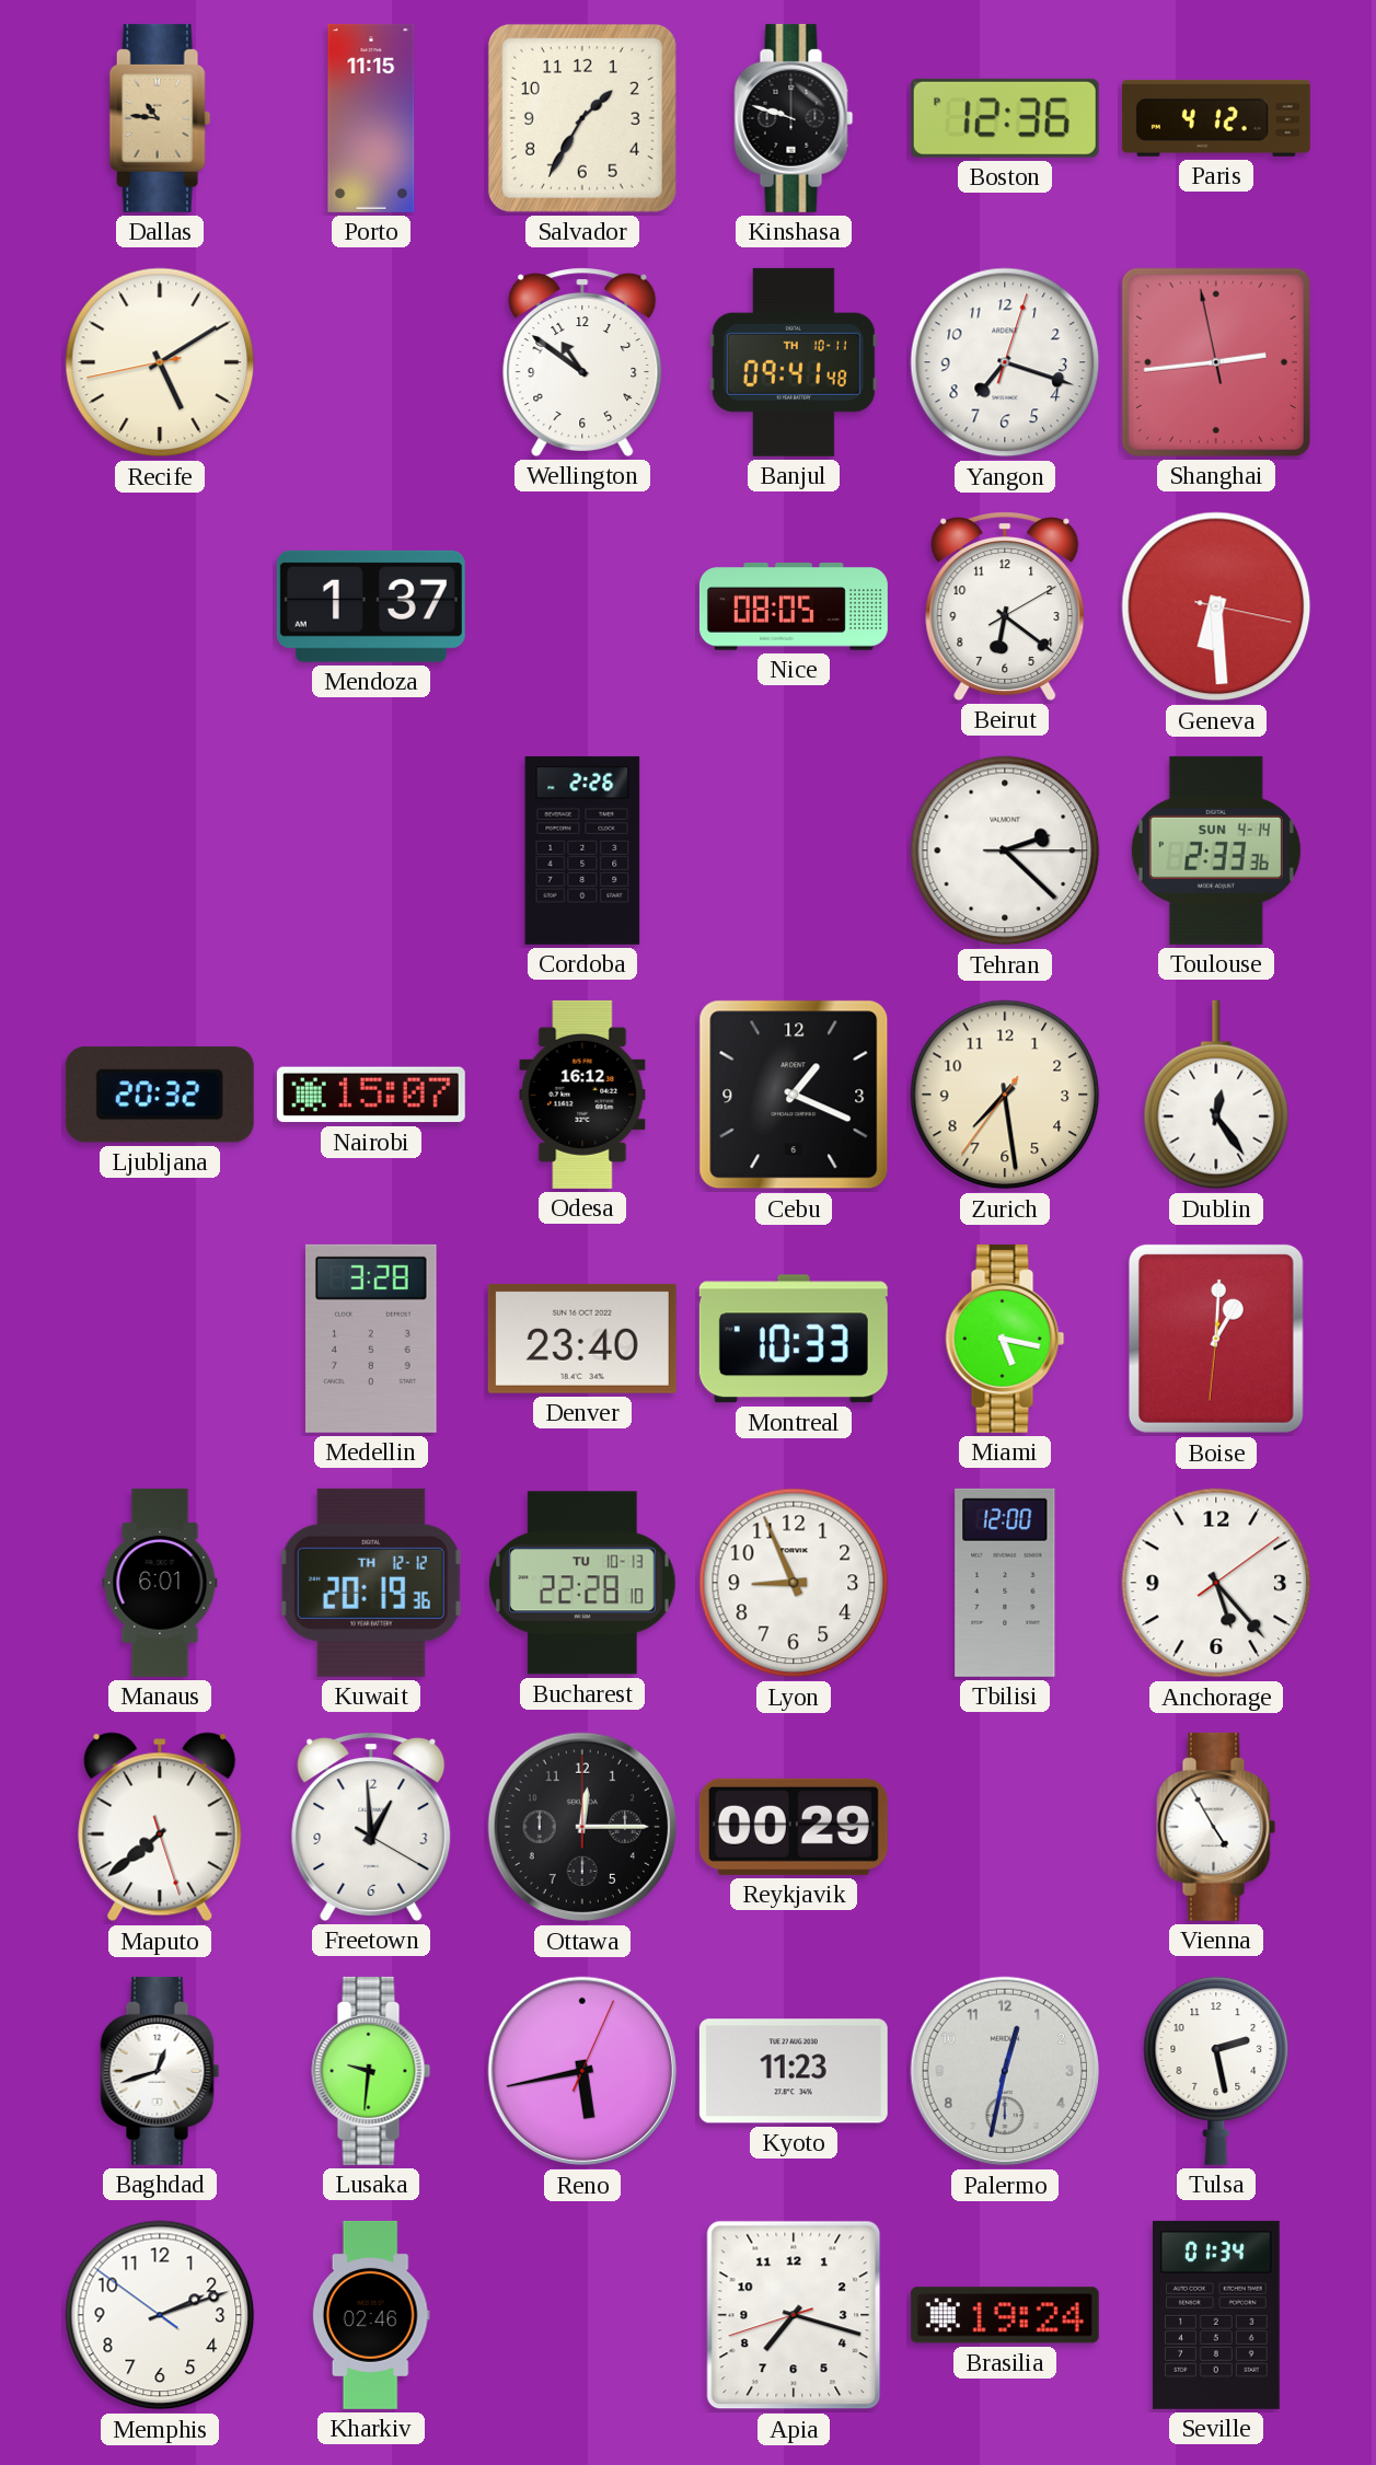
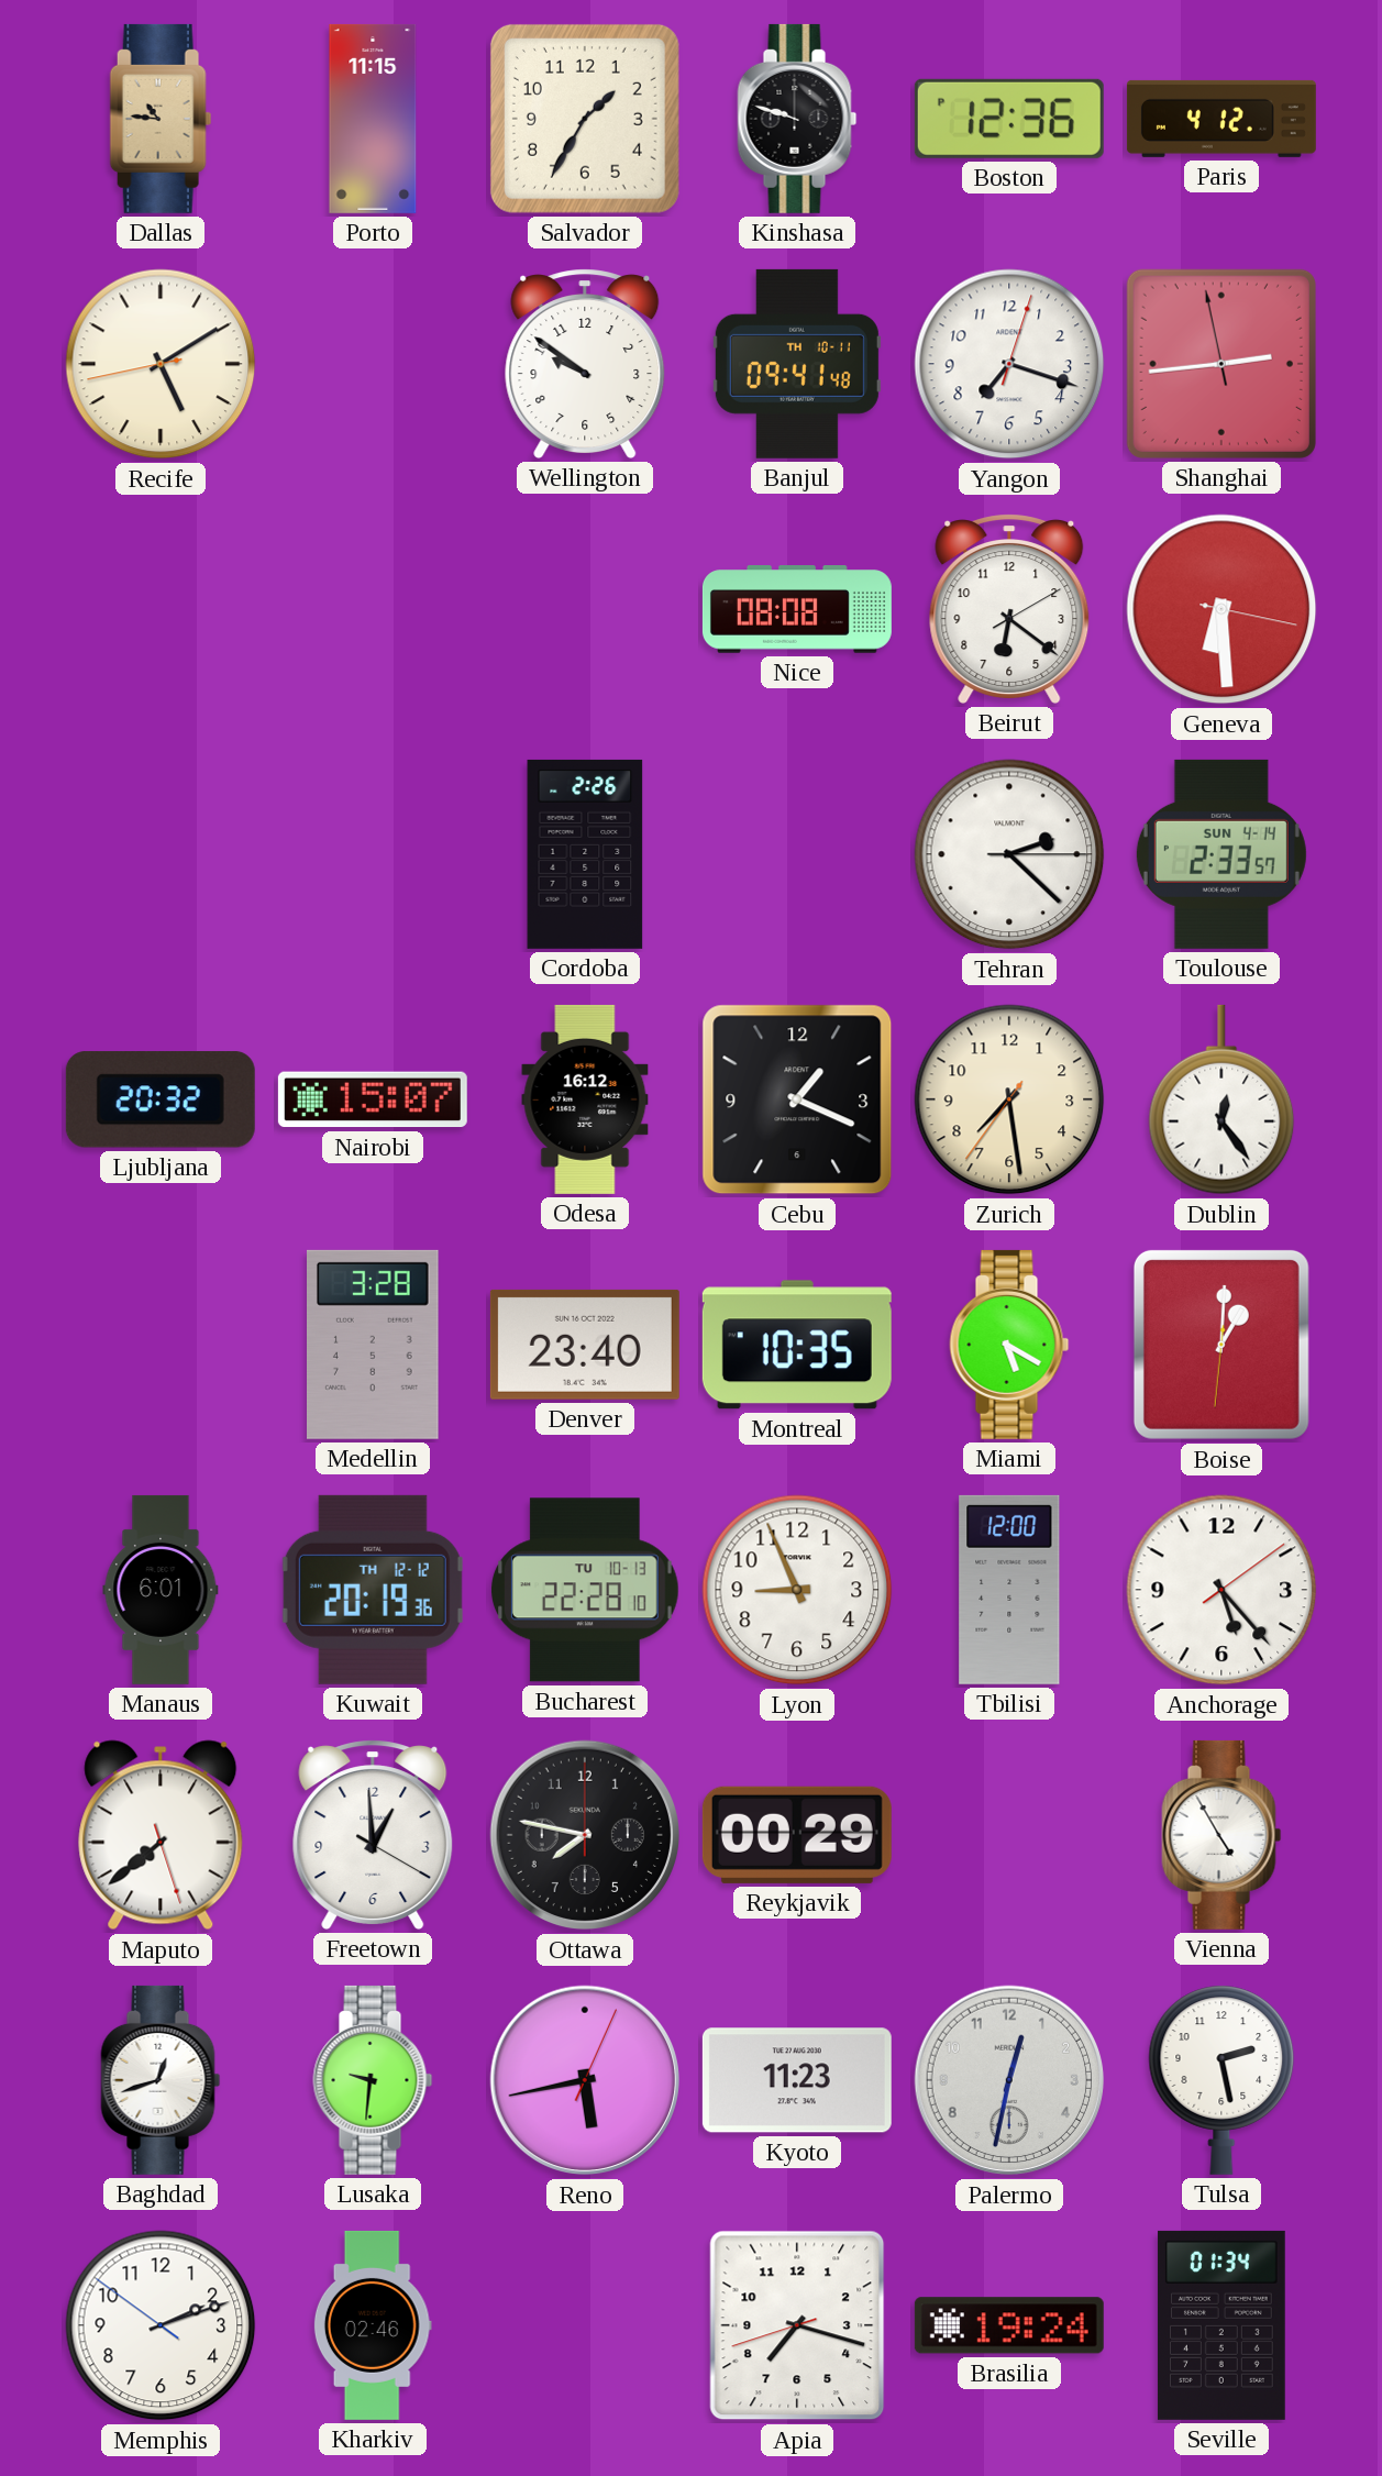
Wellington: 10:51 -> 9:51
Mendoza: 1:37 -> none
Nice: 08:05 -> 08:08
Toulouse: 2:33:36 -> 2:33:57
Montreal: 10:33 -> 10:35
Miami: 5:17 -> 5:20
Ottawa: 12:15 -> 7:47
